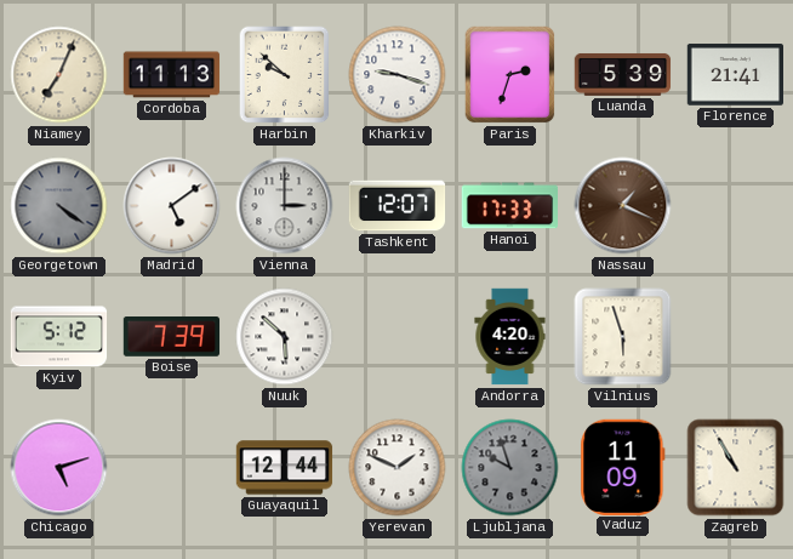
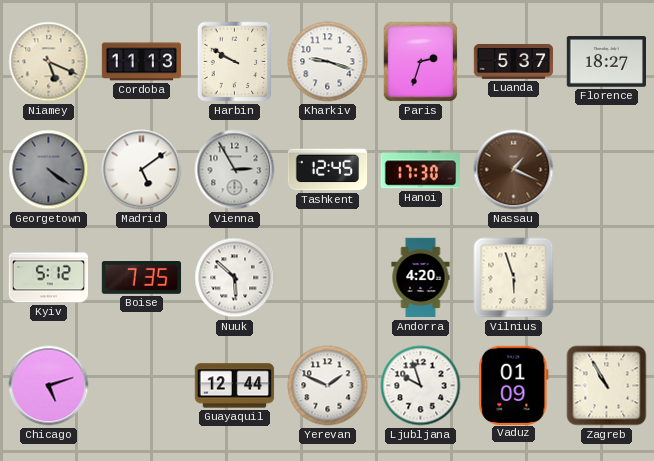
Niamey: 7:04 -> 5:19
Harbin: 9:52 -> 9:50
Luanda: 5:39 -> 5:37
Florence: 21:41 -> 18:27
Vienna: 3:00 -> 2:55
Tashkent: 12:07 -> 12:45
Hanoi: 17:33 -> 17:30
Boise: 7:39 -> 7:35
Ljubljana dial: grey -> white
Vaduz: 11:09 -> 01:09
